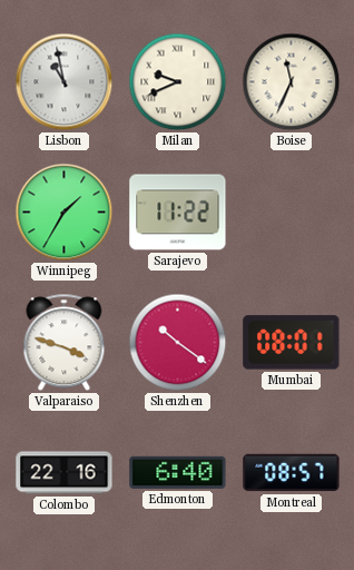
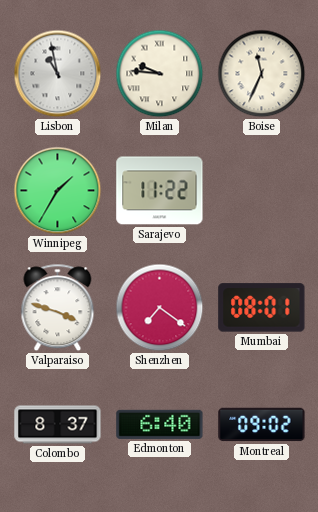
Milan: 9:41 -> 9:46
Shenzhen: 10:21 -> 7:21
Colombo: 22:16 -> 8:37
Montreal: 08:57 -> 09:02
